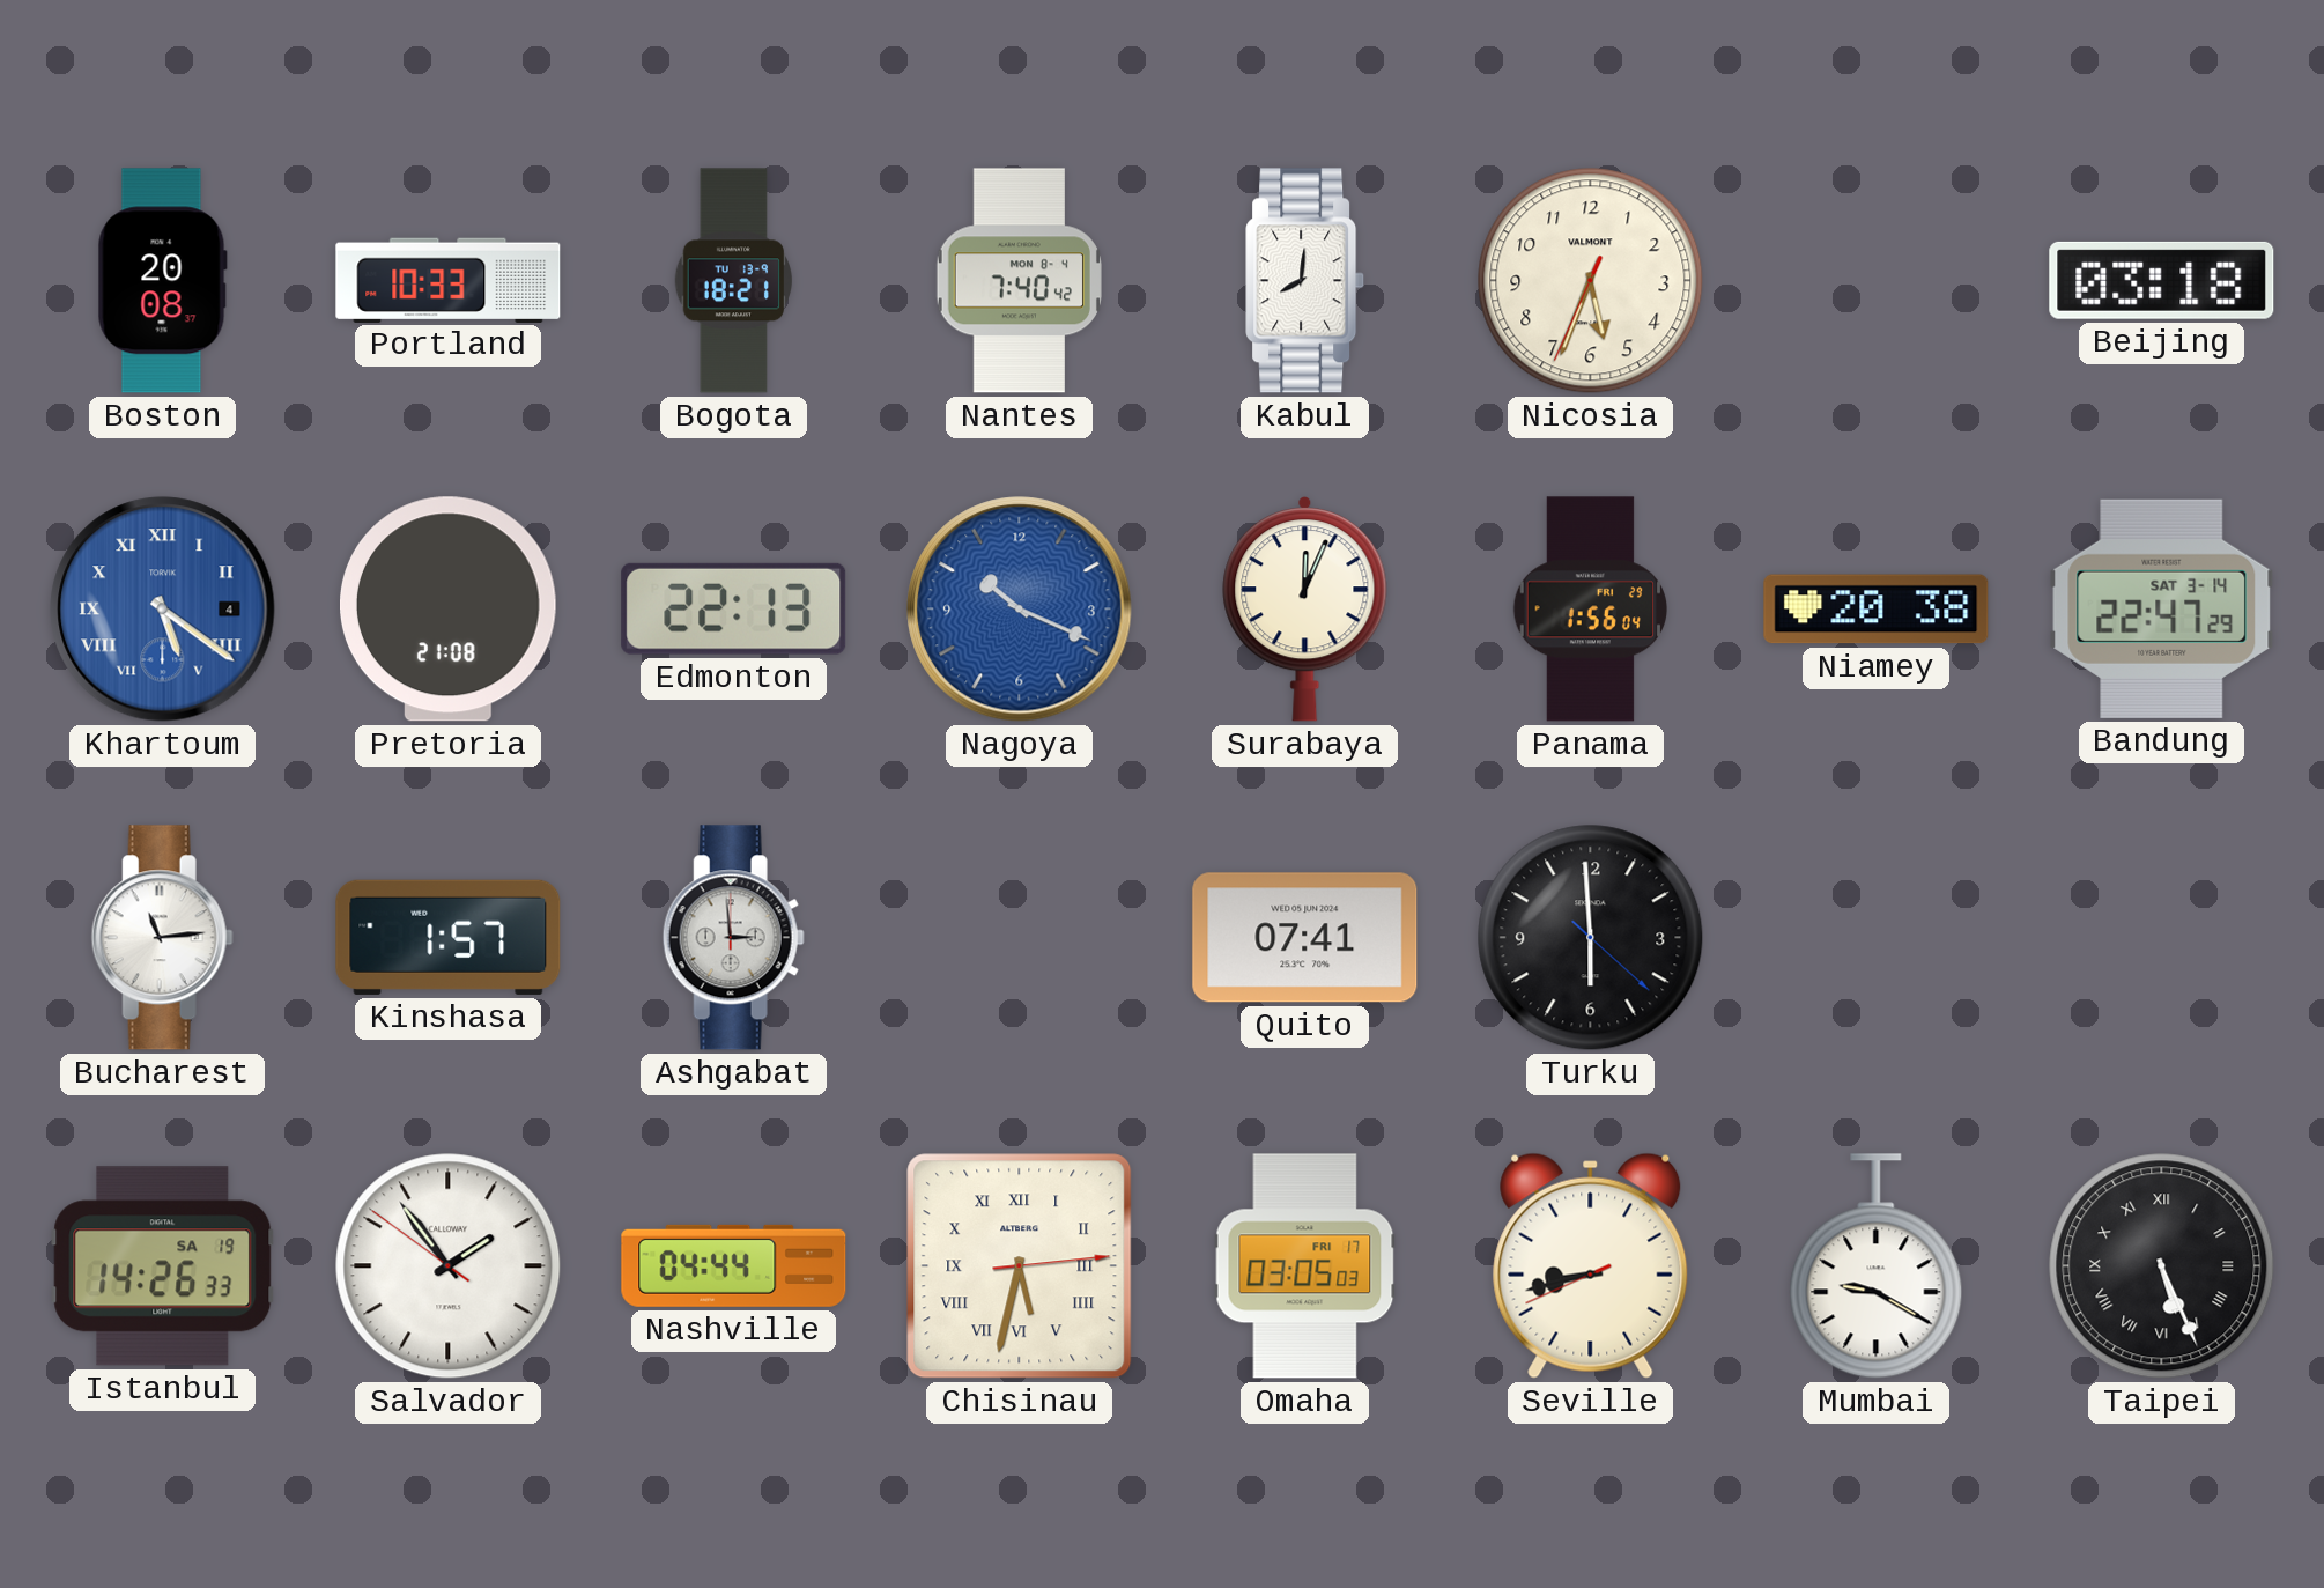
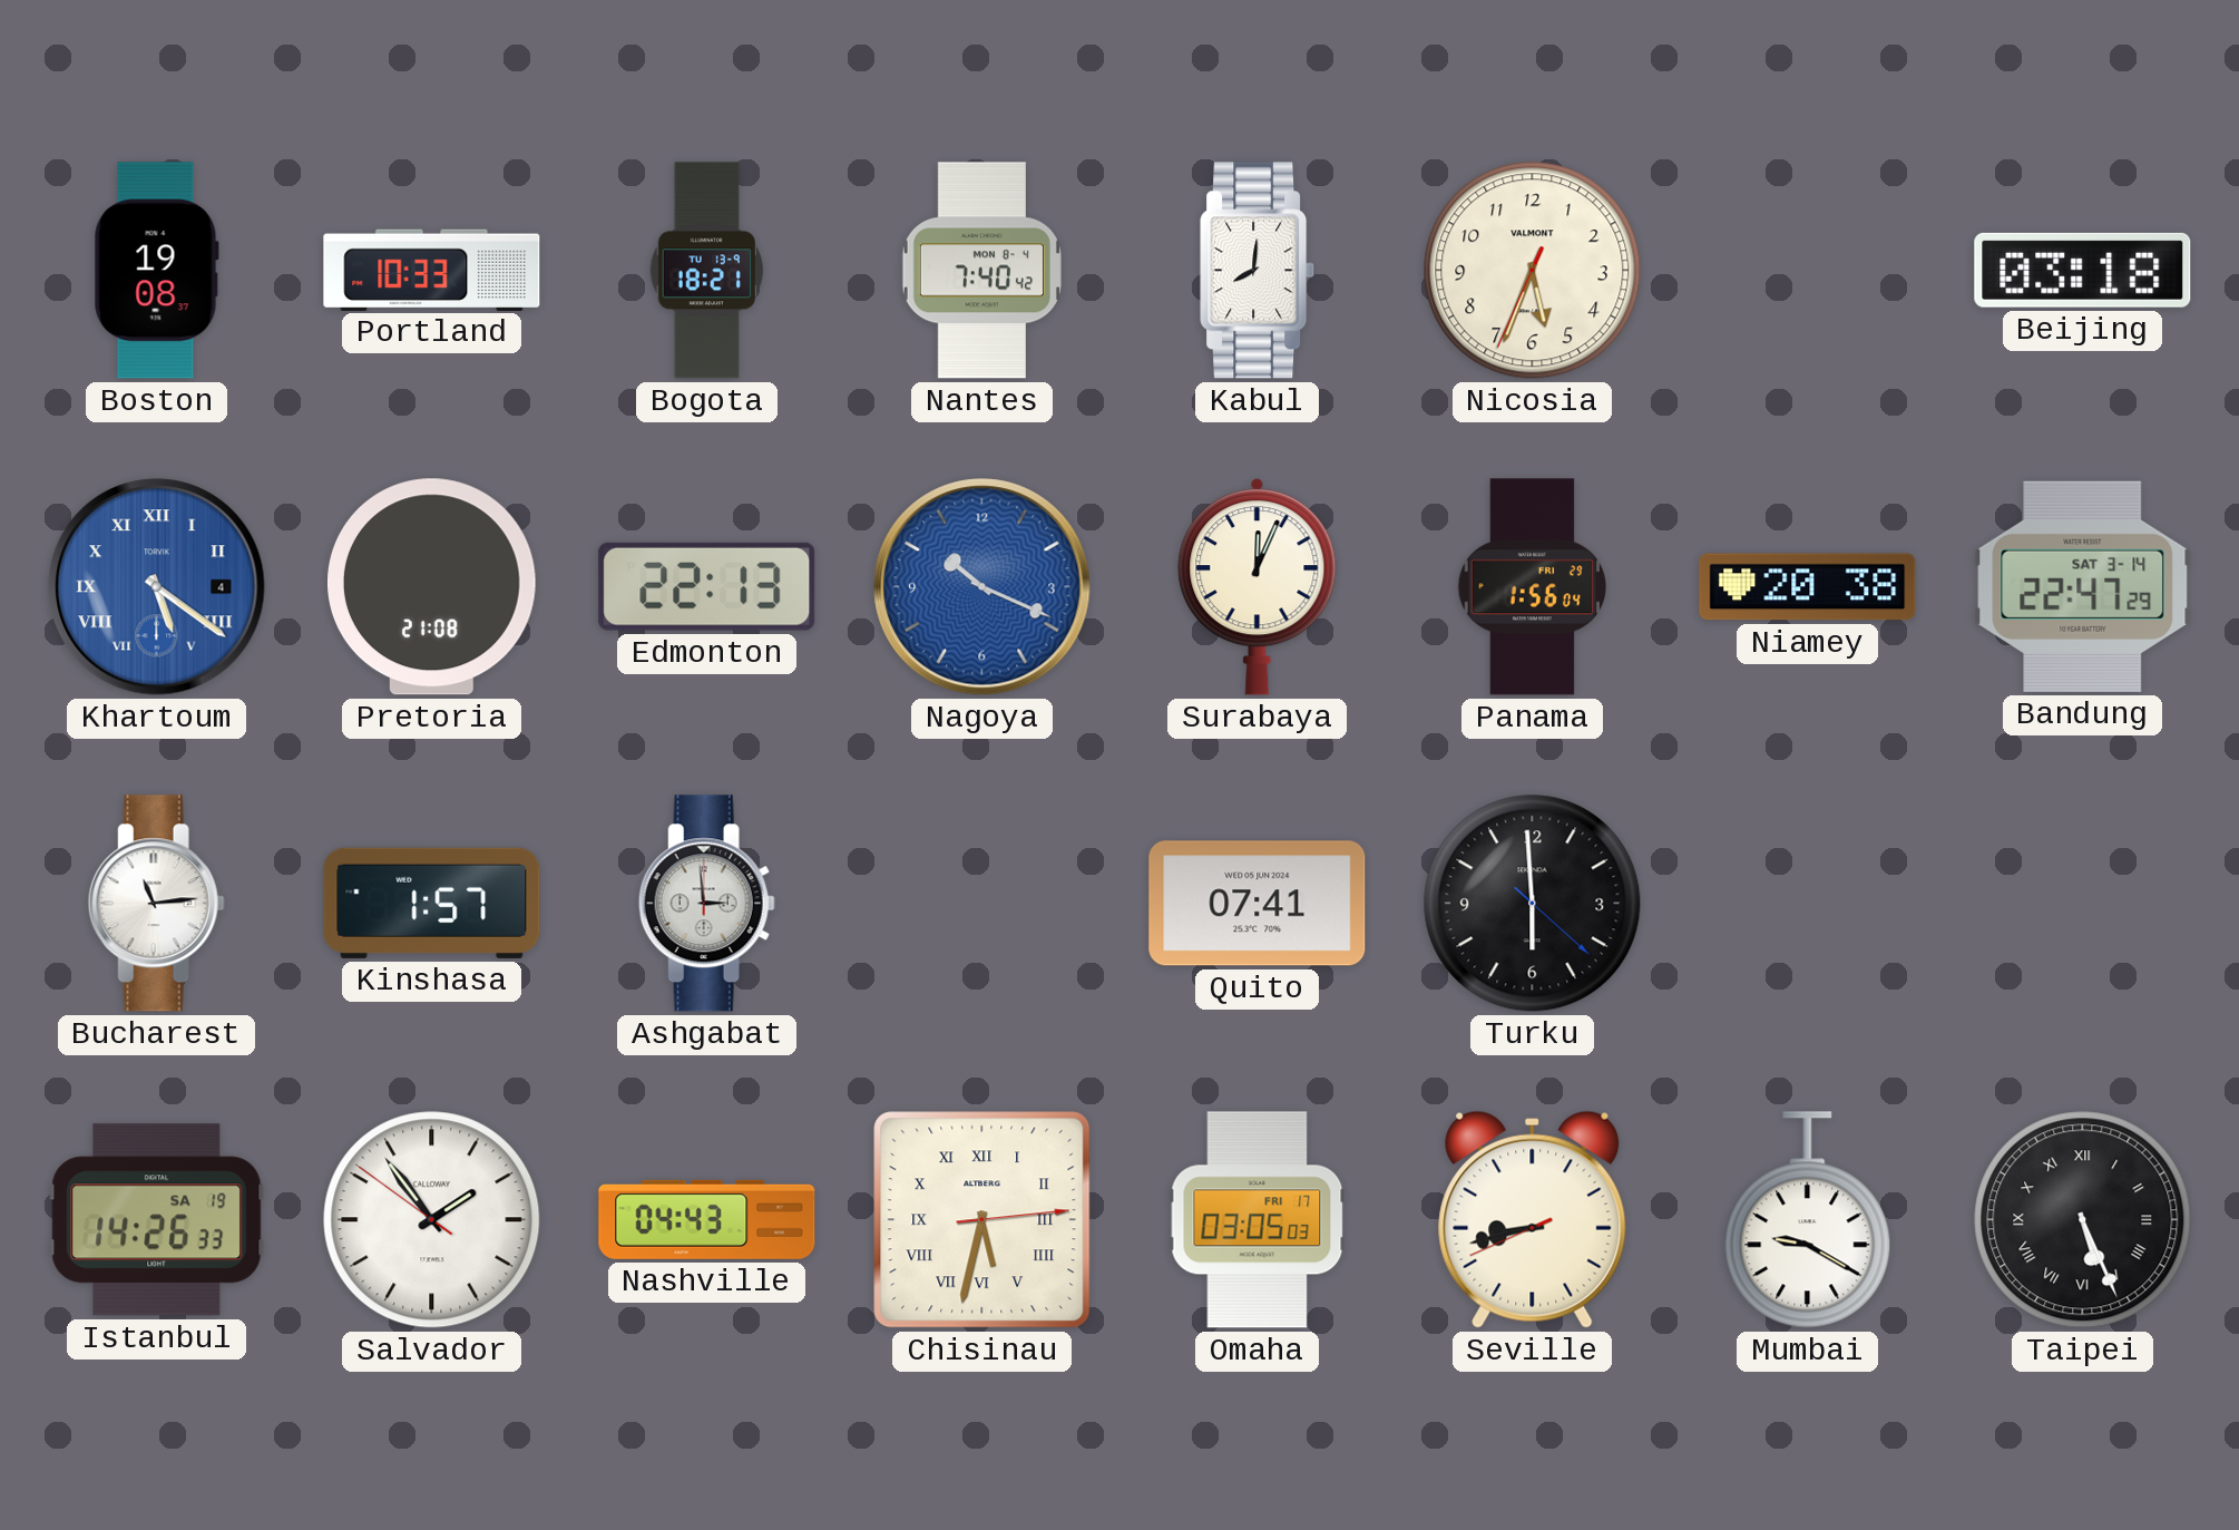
Boston: 20:08 -> 19:08
Nashville: 04:44 -> 04:43
